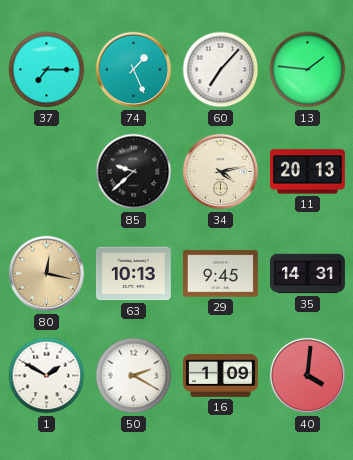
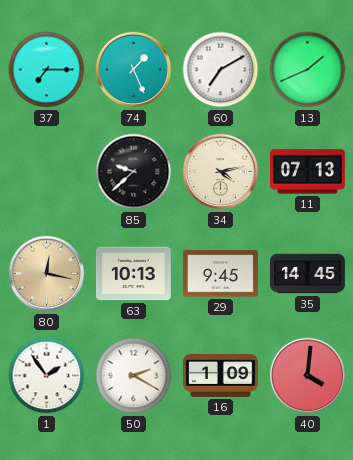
60: 7:07 -> 7:10
13: 1:46 -> 1:41
11: 20:13 -> 07:13
35: 14:31 -> 14:45
1: 1:50 -> 1:54
